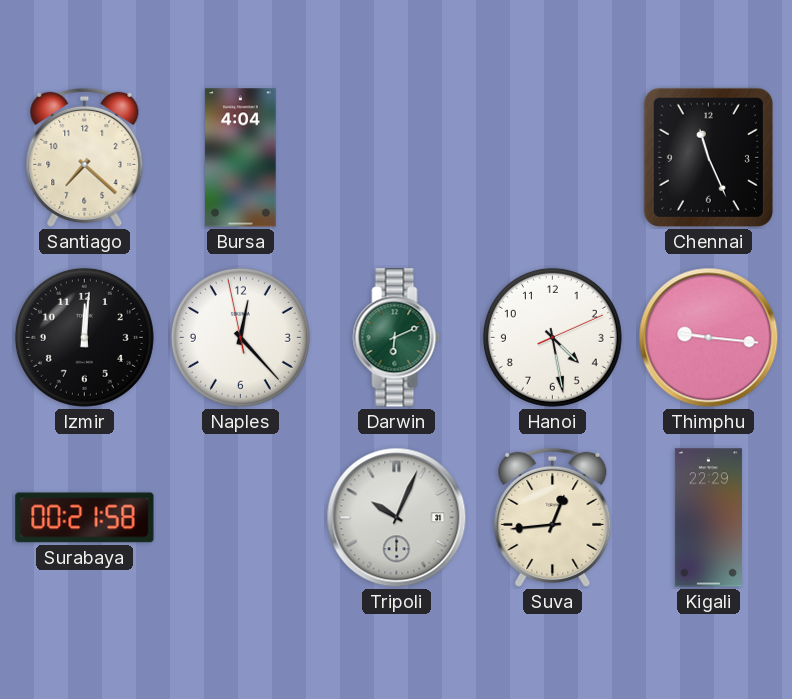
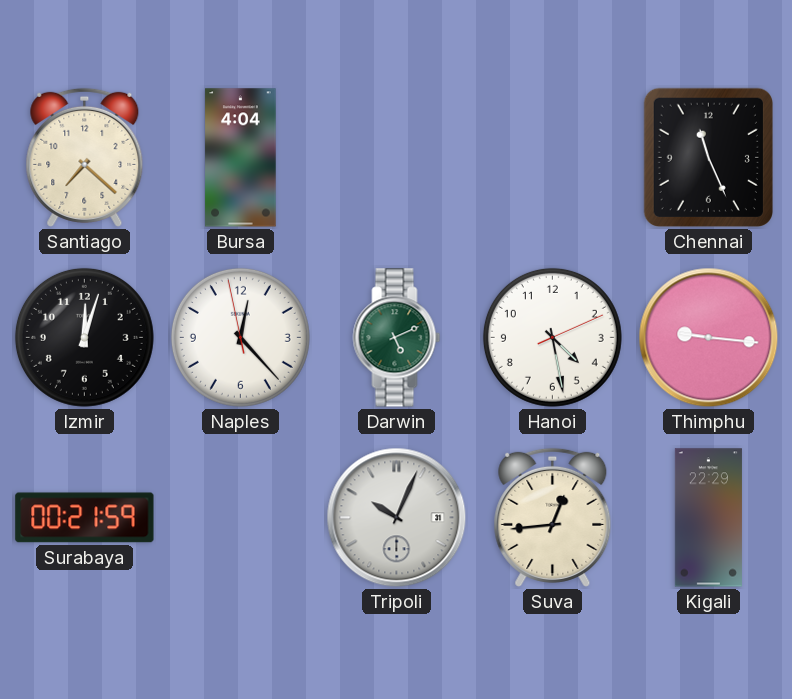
Izmir: 12:01 -> 12:03
Darwin: 6:11 -> 5:11
Surabaya: 00:21:58 -> 00:21:59
